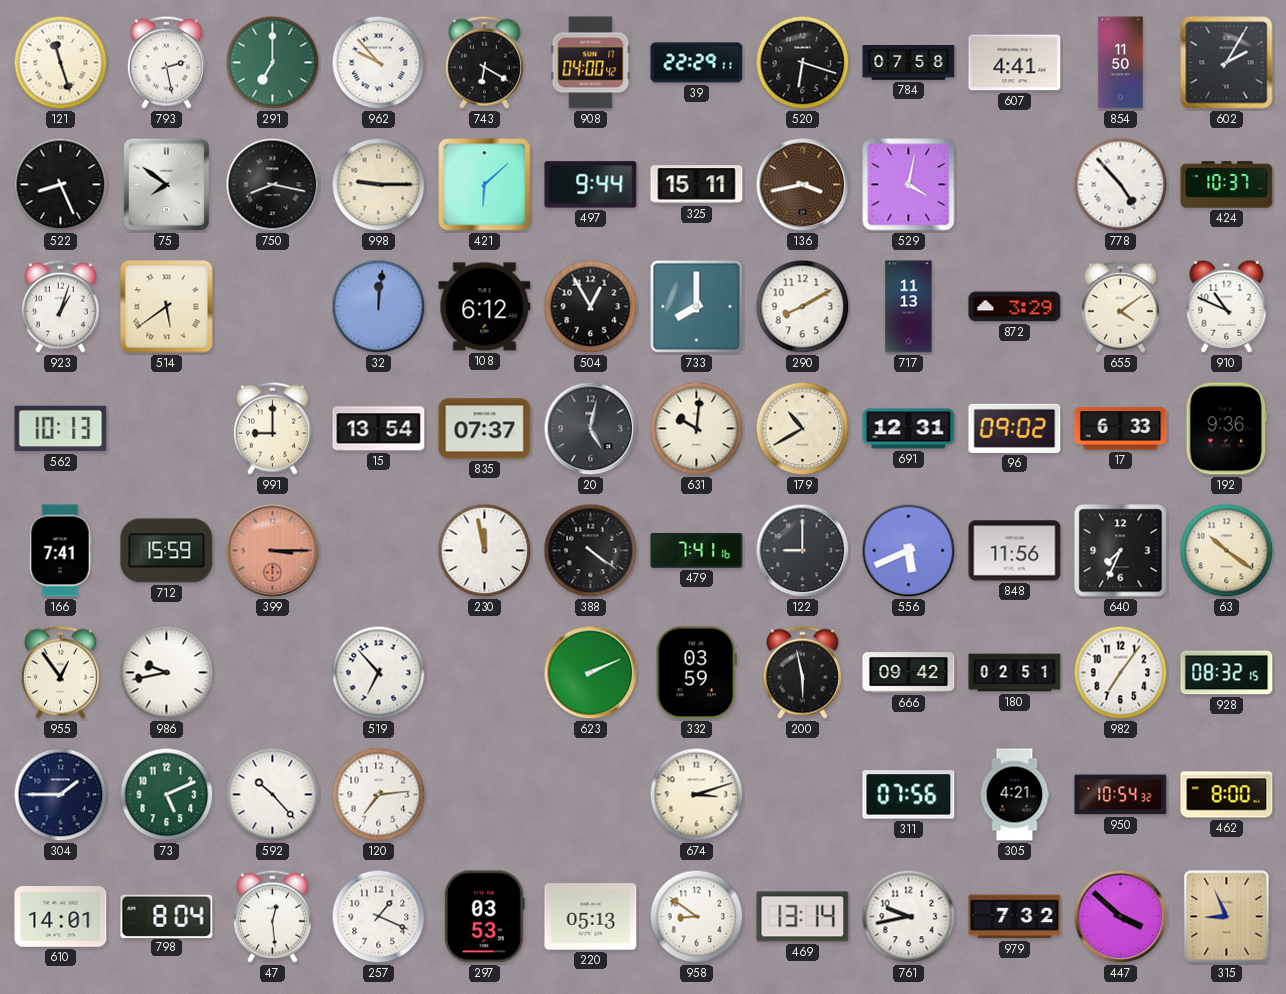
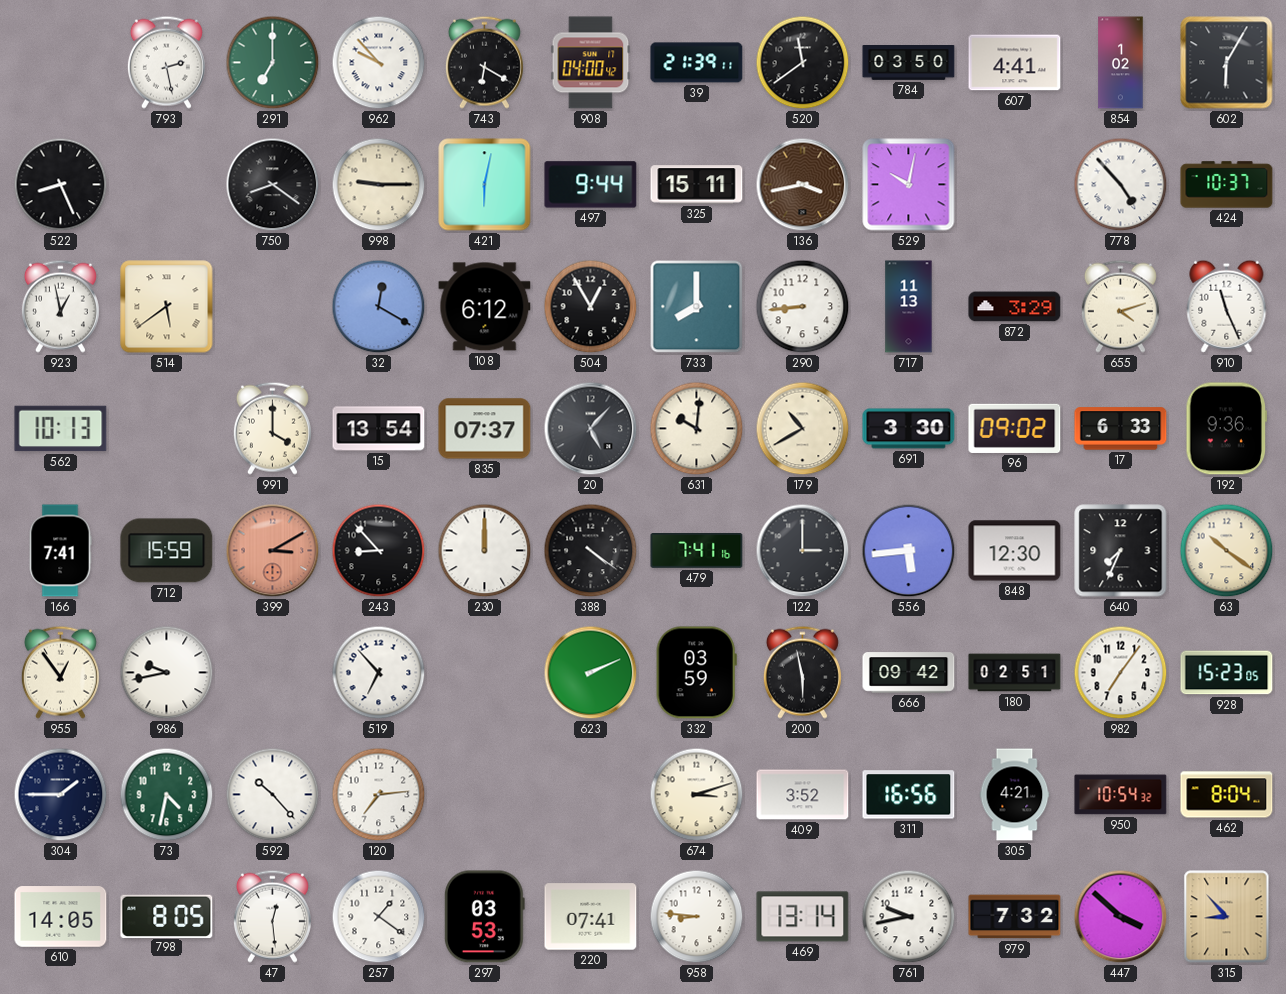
121: 11:27 -> none
39: 22:29 -> 21:39
520: 6:18 -> 11:39
784: 07:58 -> 03:50
854: 11:50 -> 1:02
602: 2:05 -> 6:05
75: 7:51 -> none
750: 8:17 -> 8:21
421: 6:08 -> 6:02
529: 4:02 -> 10:02
923: 1:03 -> 12:58
32: 12:01 -> 12:20
290: 8:10 -> 8:44
655: 4:09 -> 4:12
910: 10:49 -> 11:26
991: 9:00 -> 4:00
20: 5:02 -> 5:07
691: 12:31 -> 3:30
399: 3:15 -> 3:10
243: none -> 8:53
230: 11:58 -> 12:00
122: 9:00 -> 3:00
556: 5:41 -> 5:44
848: 11:56 -> 12:30
928: 08:32 -> 15:23
73: 5:11 -> 4:32
409: none -> 3:52
311: 07:56 -> 16:56
462: 8:00 -> 8:04
610: 14:01 -> 14:05
798: 8:04 -> 8:05
257: 1:19 -> 1:21
220: 05:13 -> 07:41
958: 8:51 -> 8:46
315: 8:56 -> 8:53
